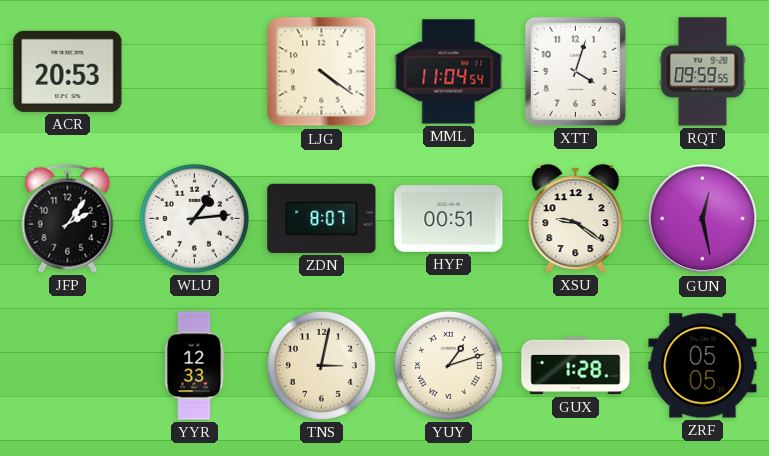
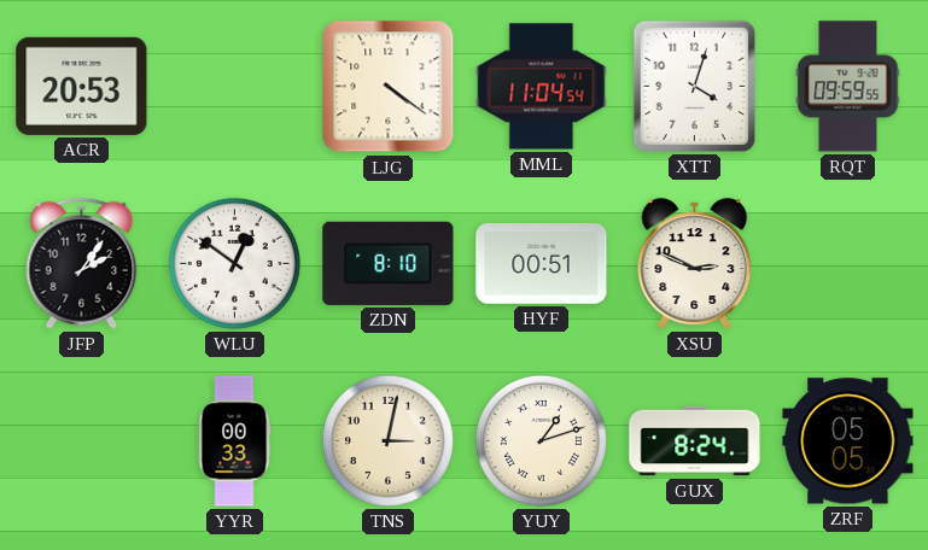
WLU: 1:14 -> 12:51
ZDN: 8:07 -> 8:10
XSU: 9:21 -> 2:49
GUN: 12:28 -> none
YYR: 12:33 -> 00:33
GUX: 1:28 -> 8:24
